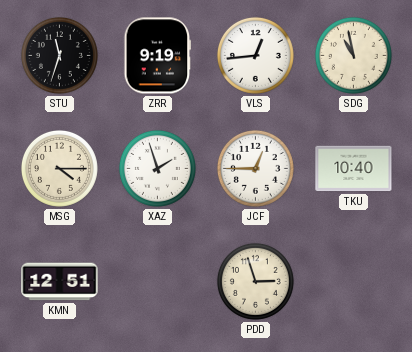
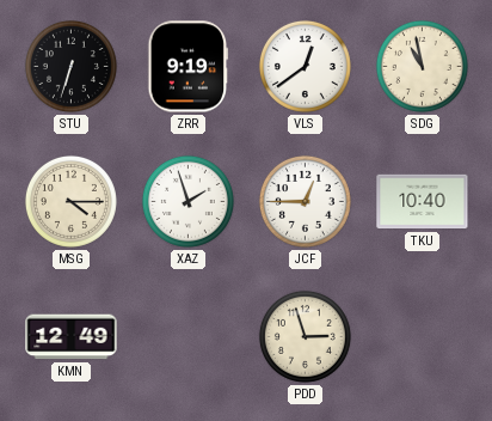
STU: 11:33 -> 6:33
VLS: 12:44 -> 12:39
KMN: 12:51 -> 12:49
